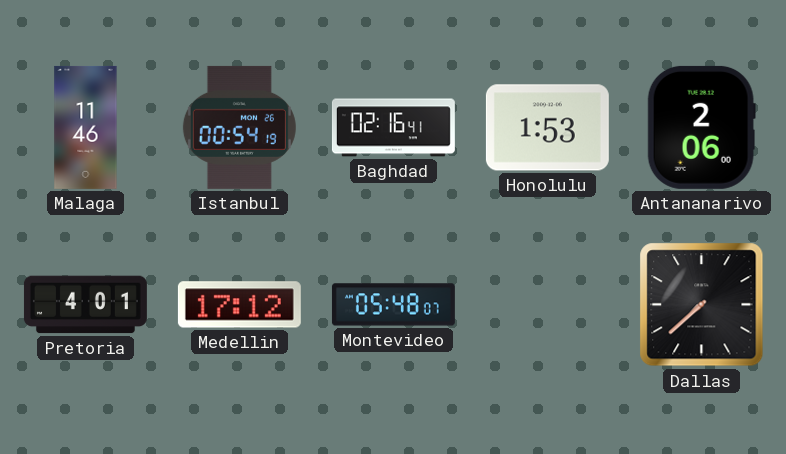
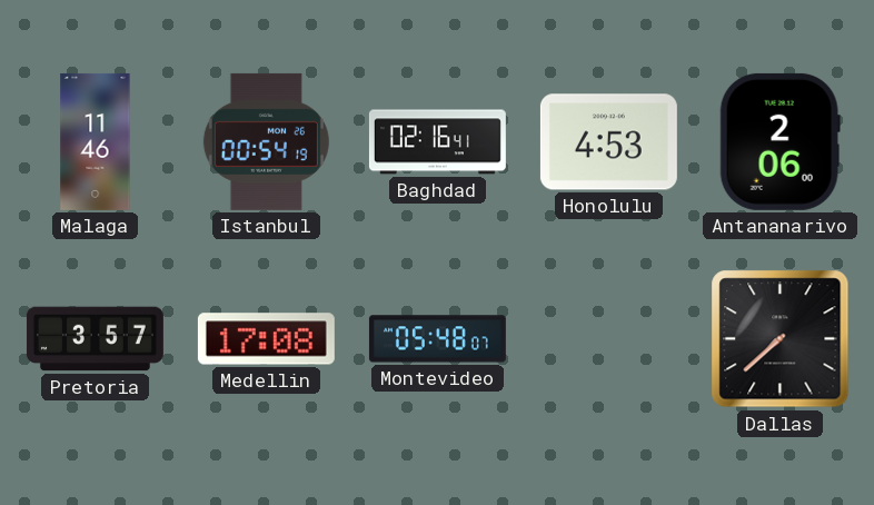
Honolulu: 1:53 -> 4:53
Pretoria: 4:01 -> 3:57
Medellin: 17:12 -> 17:08
